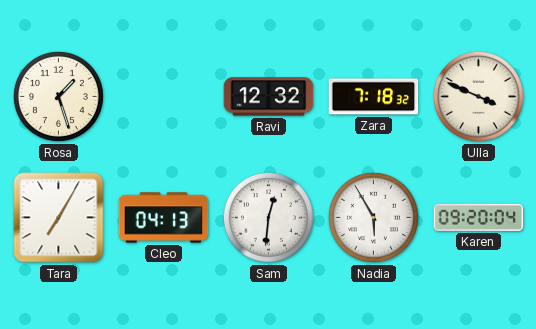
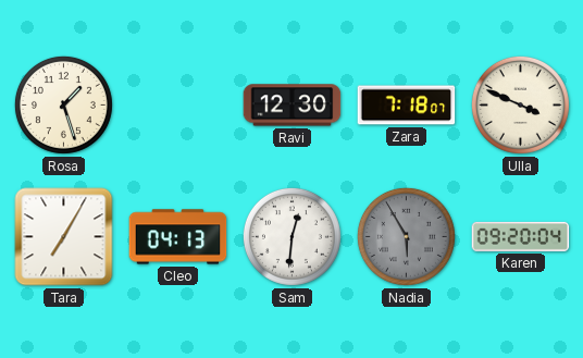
Ravi: 12:32 -> 12:30
Zara: 7:18:32 -> 7:18:07
Nadia dial: white -> grey
